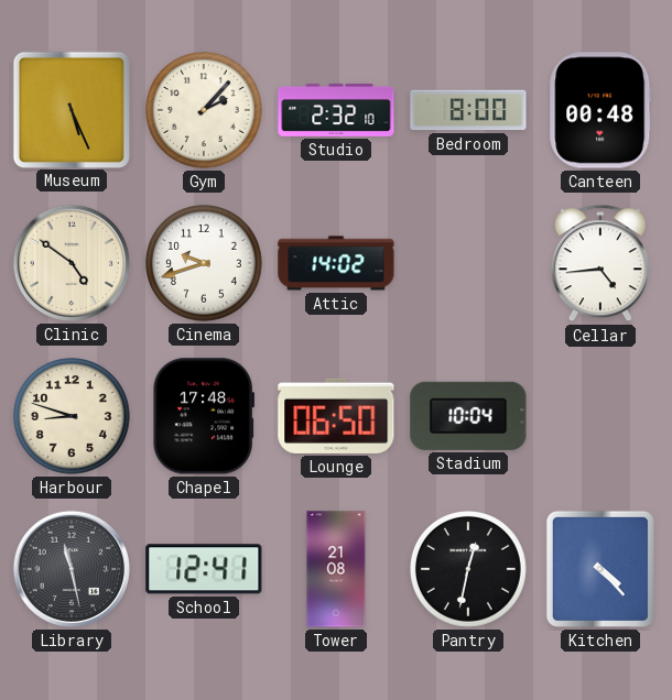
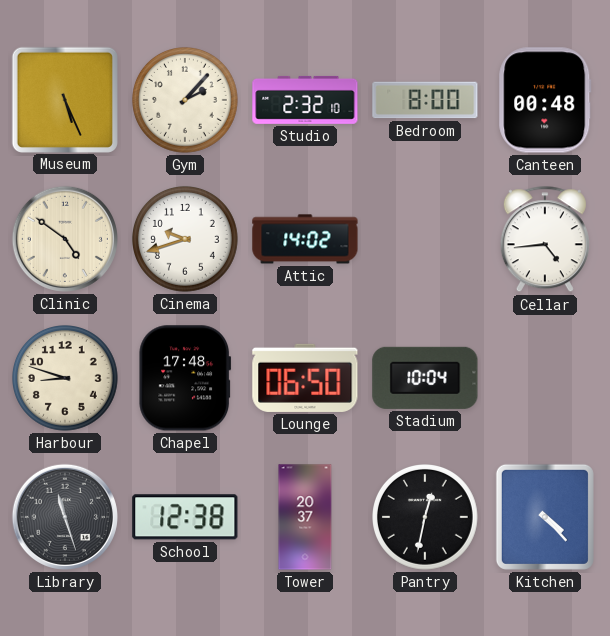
Library: 11:28 -> 11:27
School: 12:41 -> 12:38
Tower: 21:08 -> 20:37
